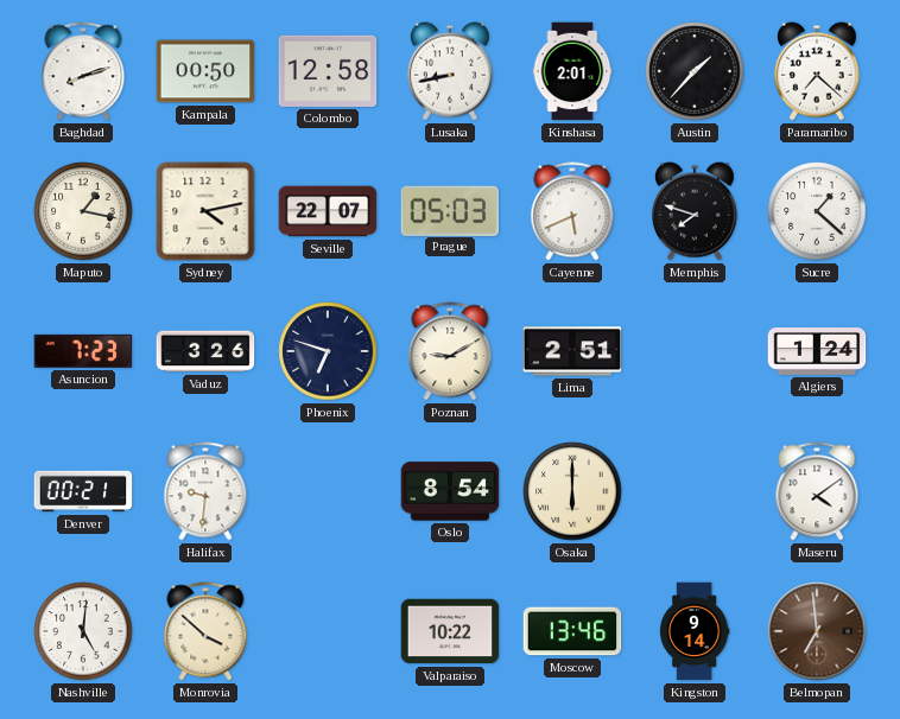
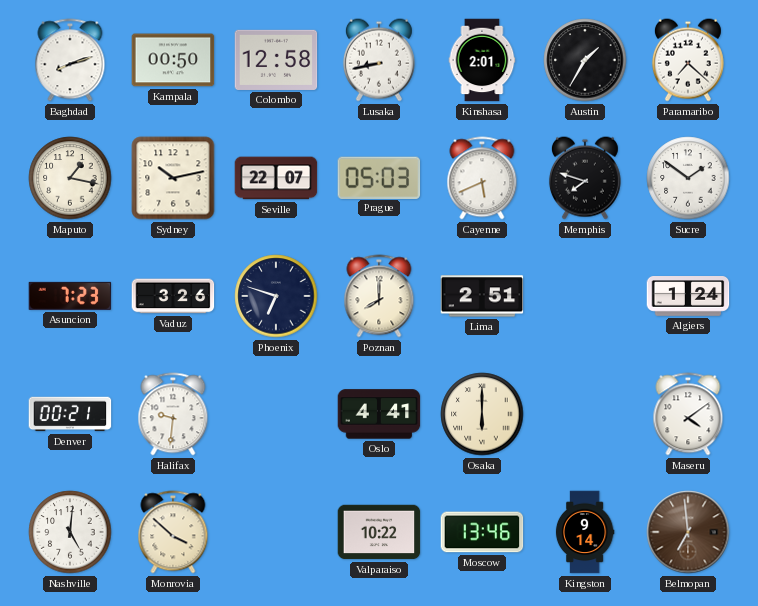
Austin: 1:37 -> 1:35
Sydney: 4:13 -> 10:13
Sucre: 1:22 -> 1:51
Poznan: 9:10 -> 8:00
Oslo: 8:54 -> 4:41
